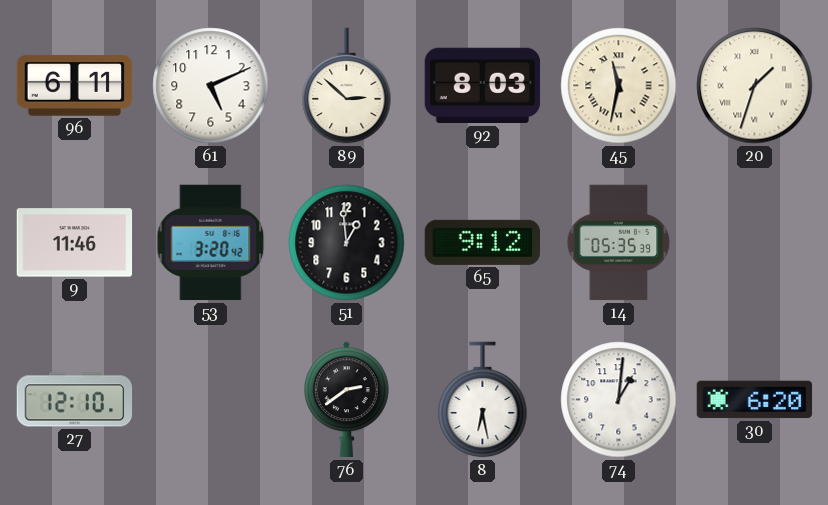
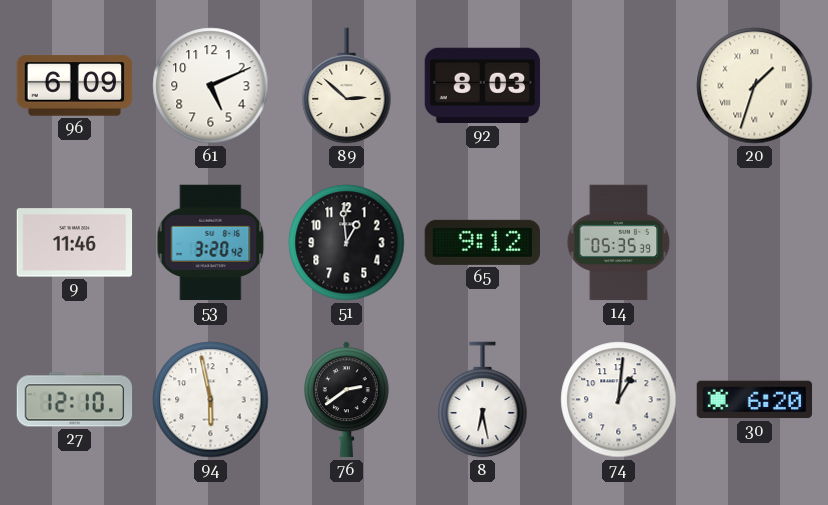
96: 6:11 -> 6:09
45: 11:32 -> none
94: none -> 5:58
